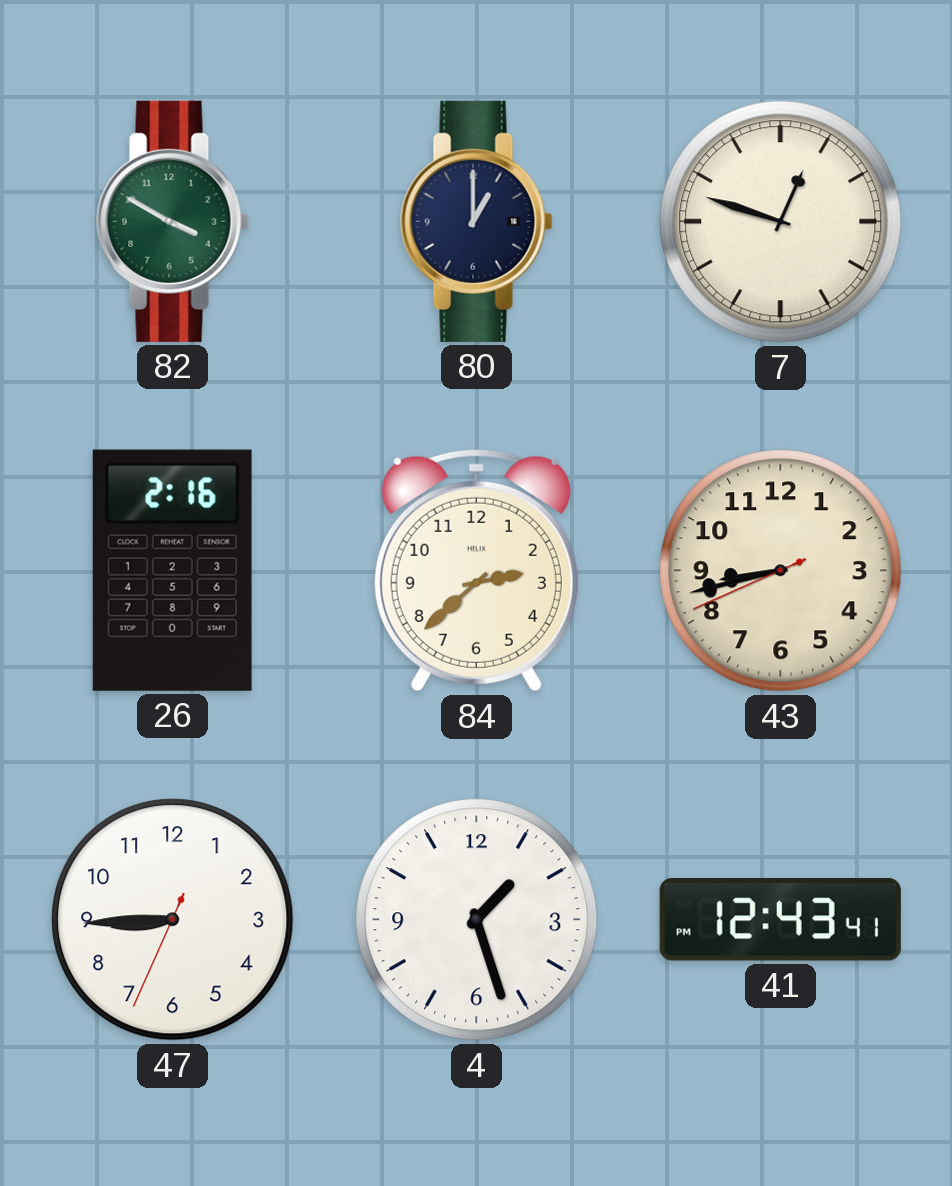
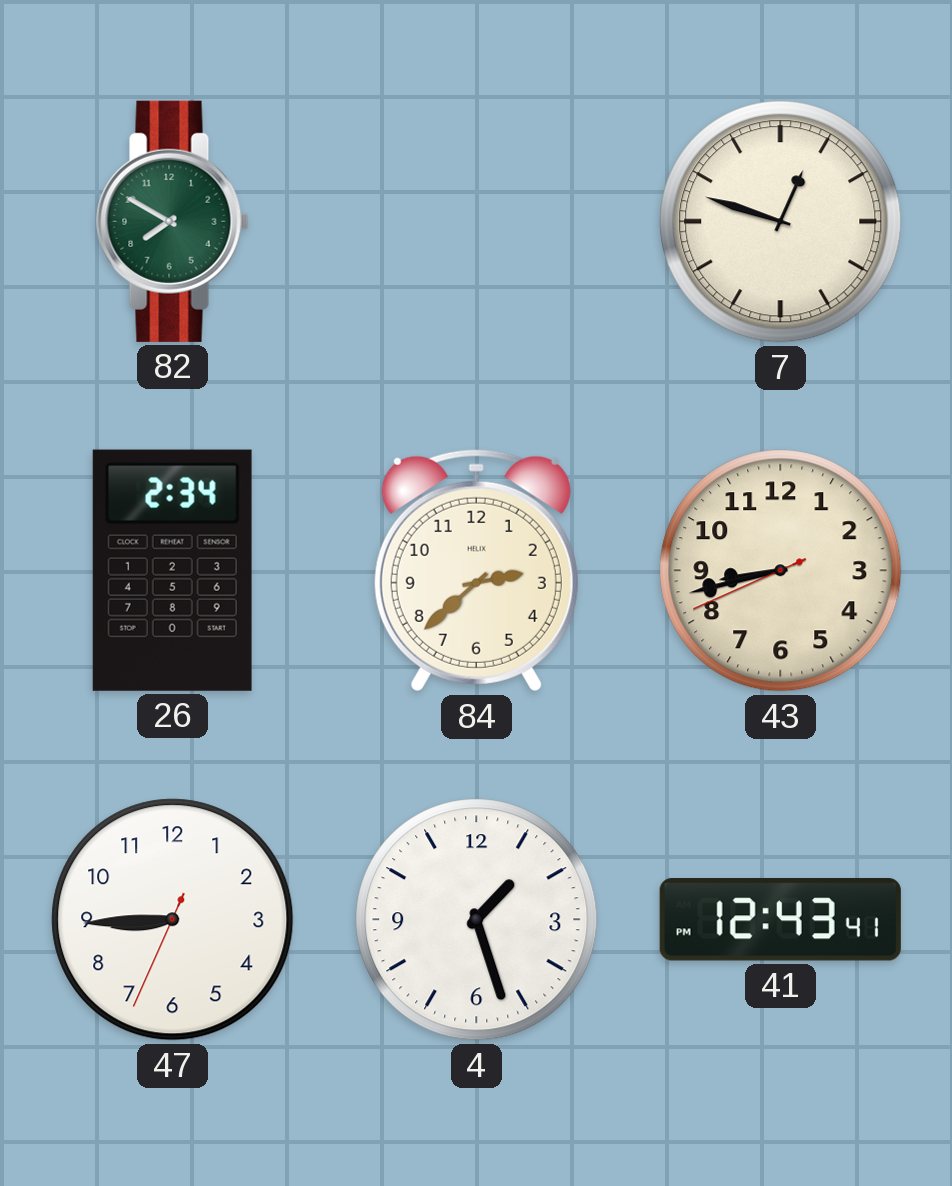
82: 3:50 -> 7:50
80: 1:00 -> none
26: 2:16 -> 2:34
